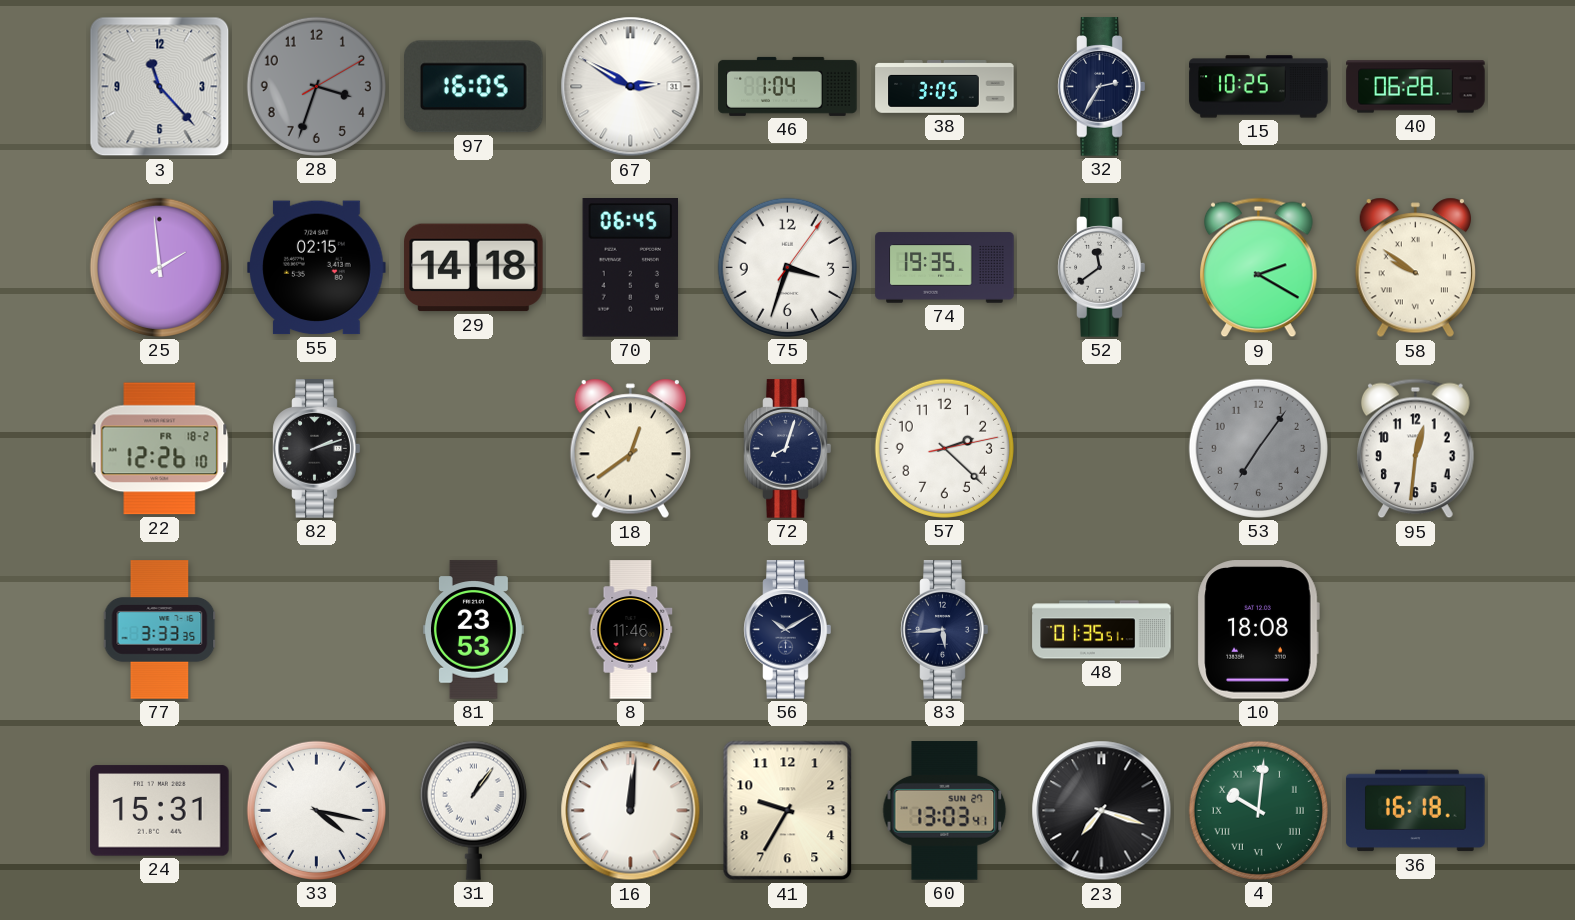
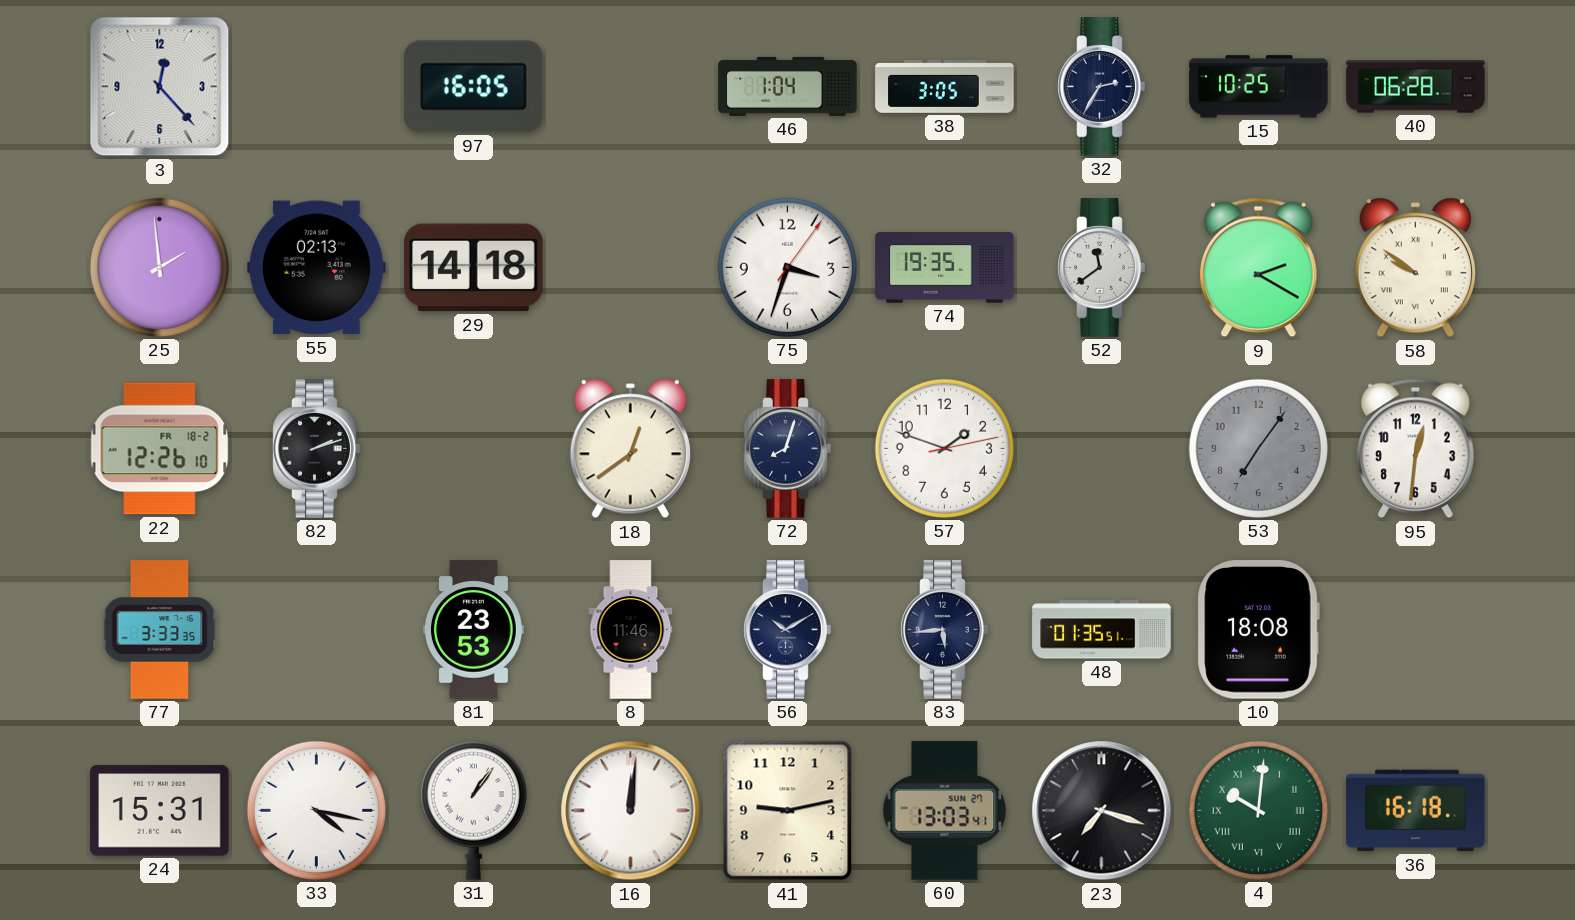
3: 11:23 -> 12:23
28: 3:33 -> none
67: 2:50 -> none
55: 02:15 -> 02:13
70: 06:45 -> none
57: 2:22 -> 1:48
41: 9:35 -> 9:13
